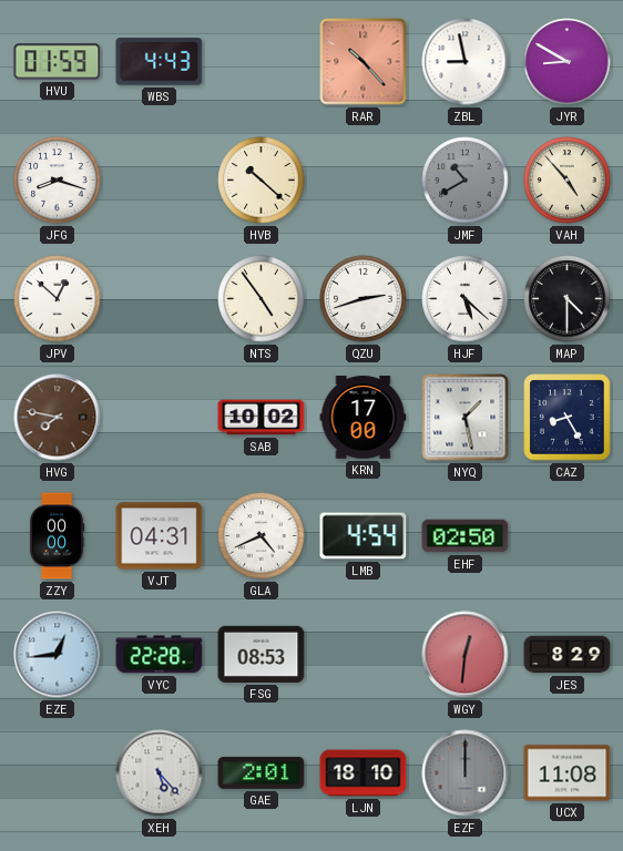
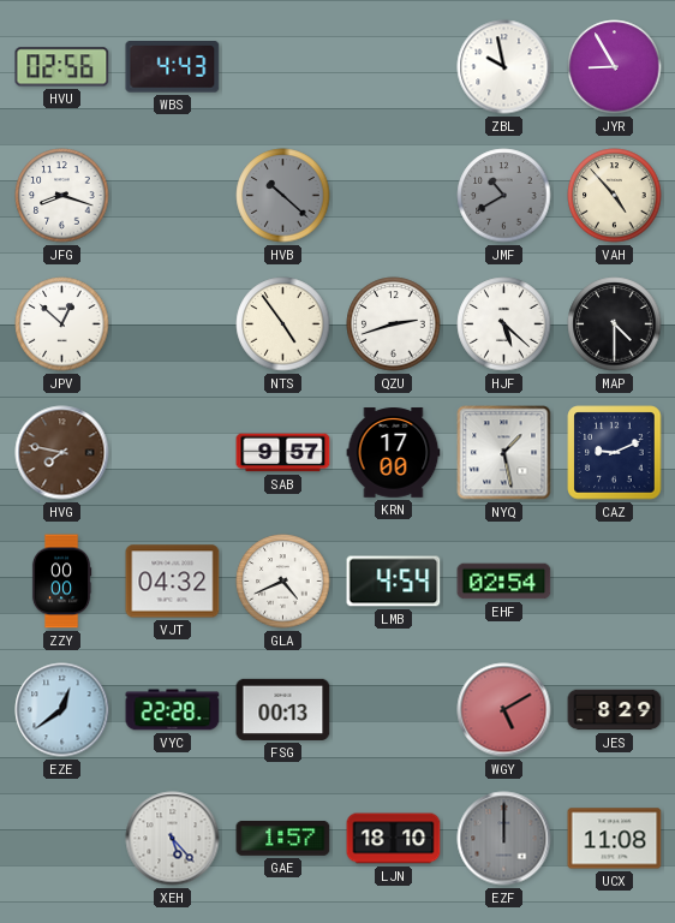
HVU: 01:59 -> 02:56
RAR: 10:23 -> none
ZBL: 8:58 -> 9:58
JYR: 8:50 -> 8:55
HVB dial: cream -> grey
SAB: 10:02 -> 9:57
CAZ: 8:25 -> 9:11
VJT: 04:31 -> 04:32
EHF: 02:50 -> 02:54
EZE: 12:44 -> 12:39
FSG: 08:53 -> 00:13
WGY: 12:31 -> 5:10
GAE: 2:01 -> 1:57
